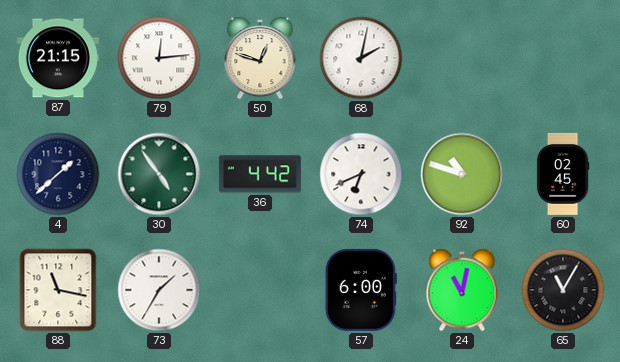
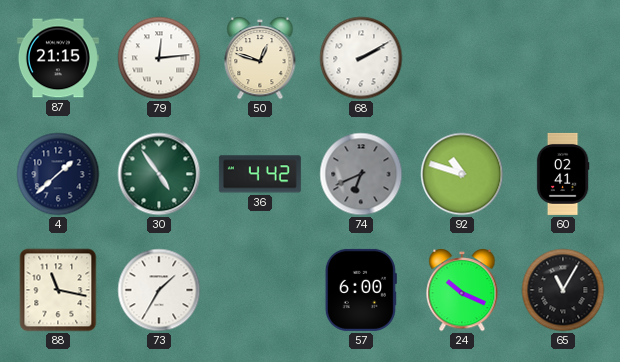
68: 2:02 -> 2:10
74 dial: white -> grey
60: 02:45 -> 02:41
24: 11:02 -> 10:19
